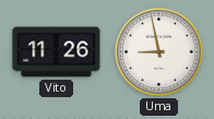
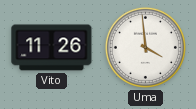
Uma: 8:58 -> 3:59
